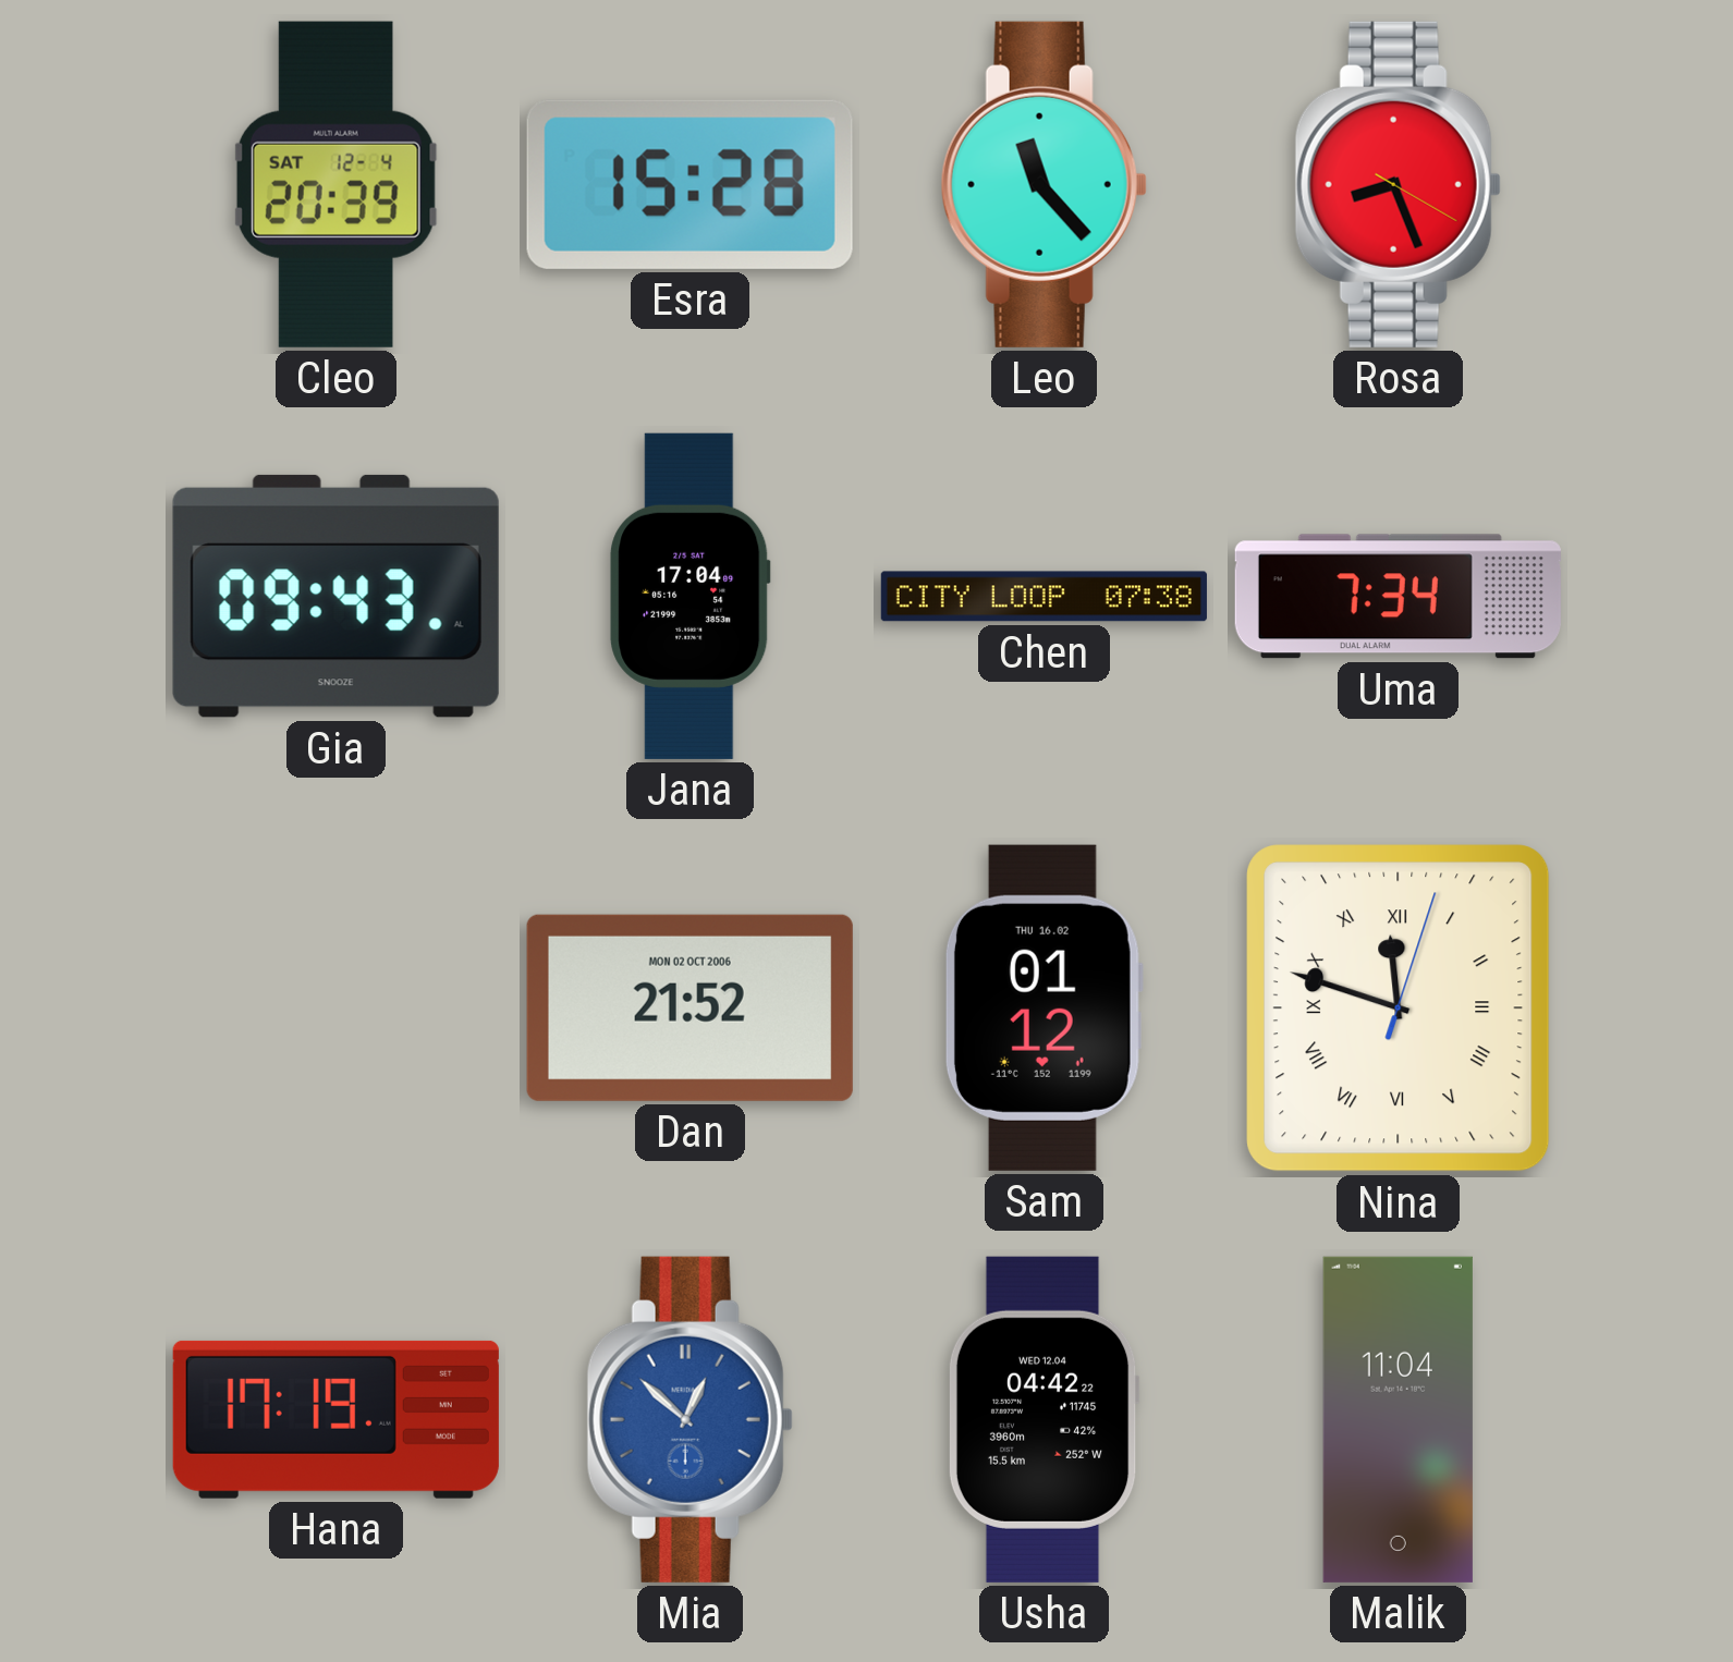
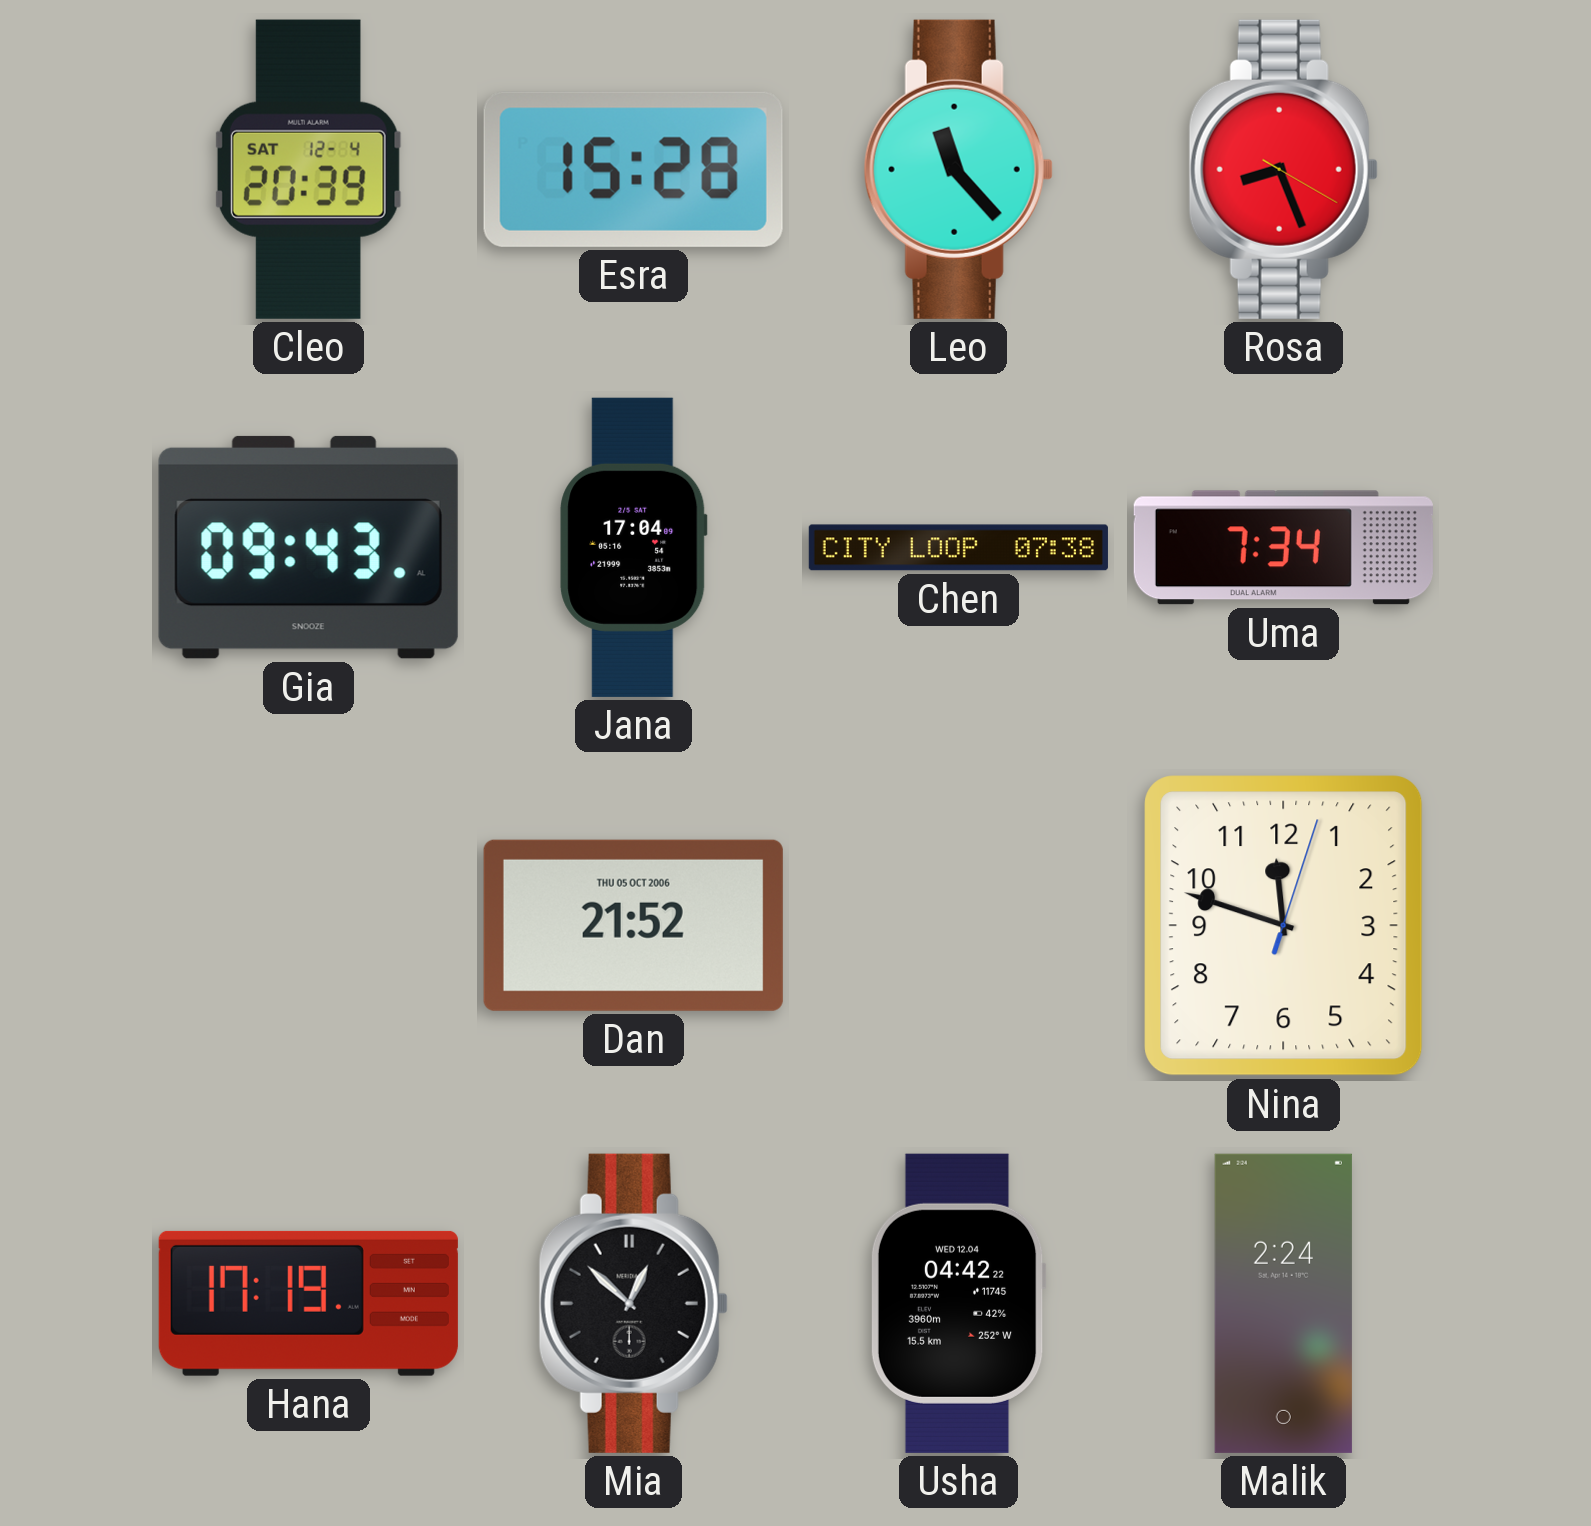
Dan date: MON 02 OCT 2006 -> THU 05 OCT 2006
Sam: 01:12 -> none
Nina numerals: Roman -> Arabic
Mia dial: blue -> black
Malik: 11:04 -> 2:24
